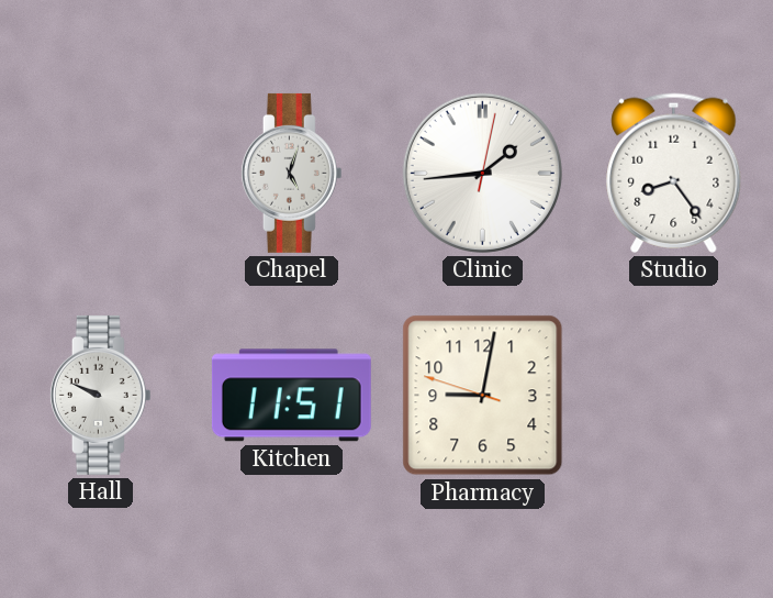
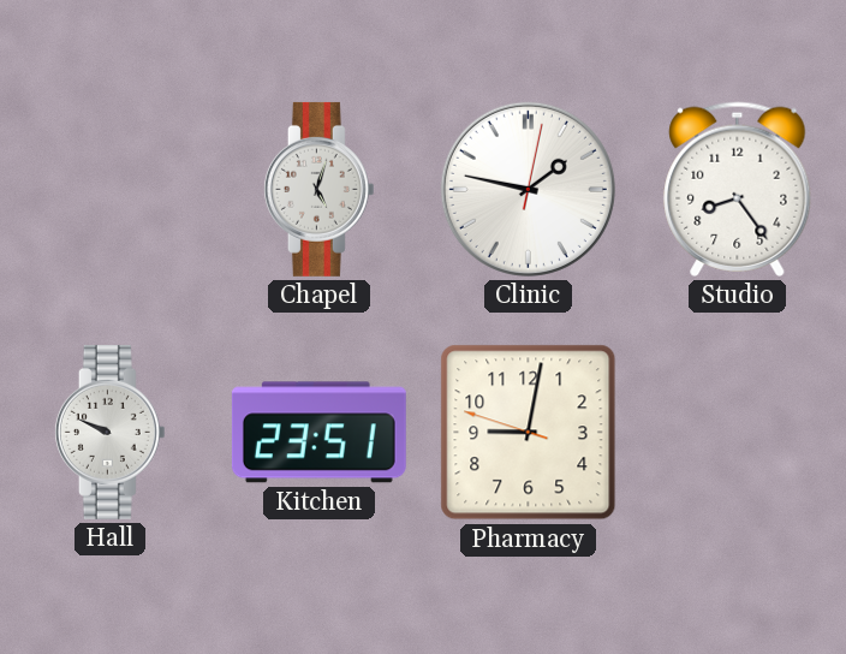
Clinic: 1:44 -> 1:47
Kitchen: 11:51 -> 23:51
